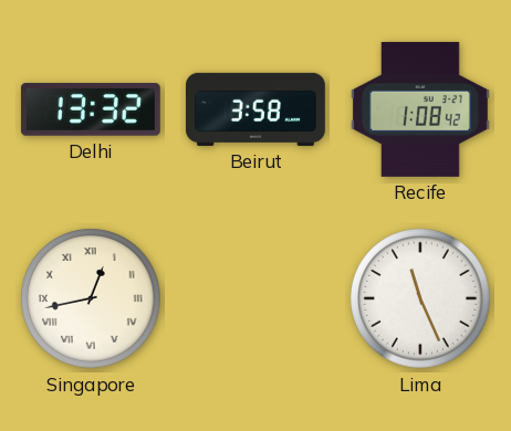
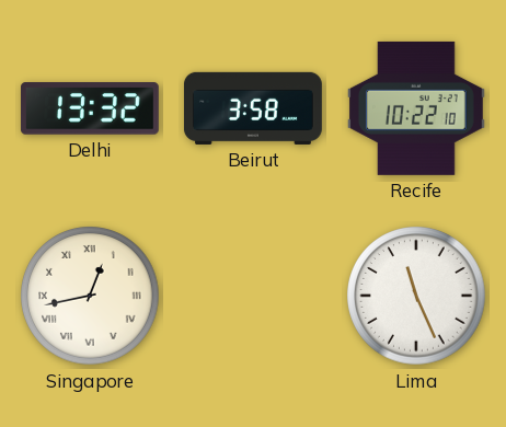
Recife: 1:08 -> 10:22
